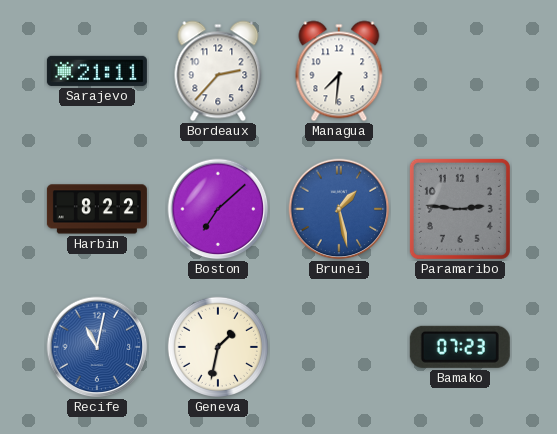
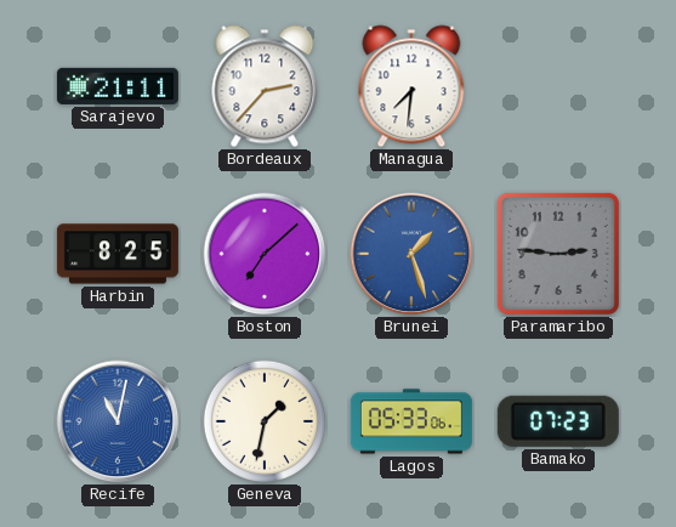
Harbin: 8:22 -> 8:25
Brunei: 1:28 -> 1:27
Lagos: none -> 05:33
